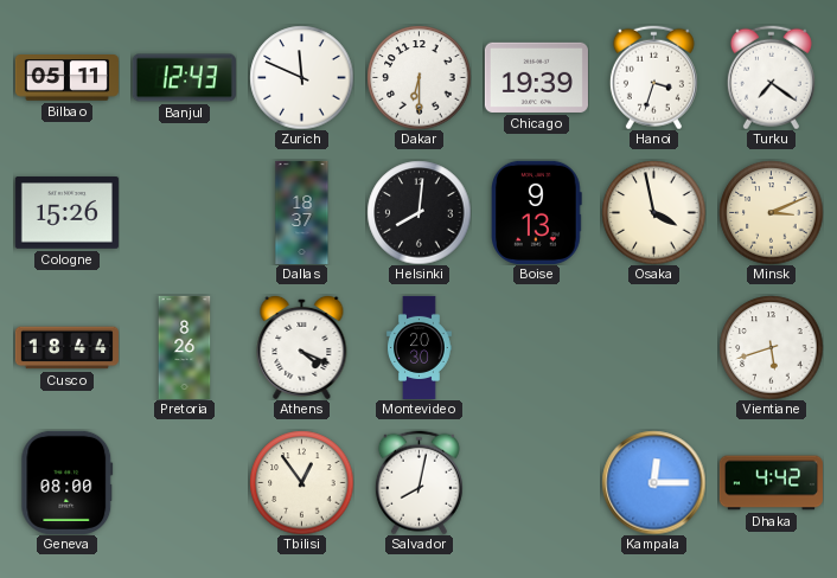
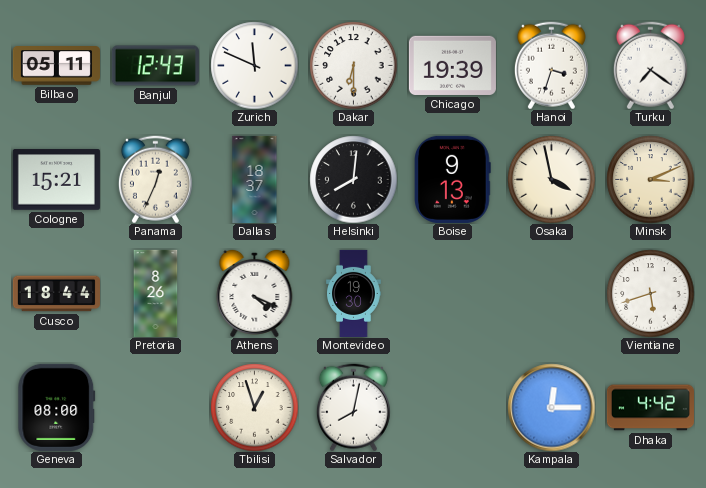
Cologne: 15:26 -> 15:21
Panama: none -> 12:34
Montevideo: 20:30 -> 19:30
Tbilisi: 12:54 -> 12:57
